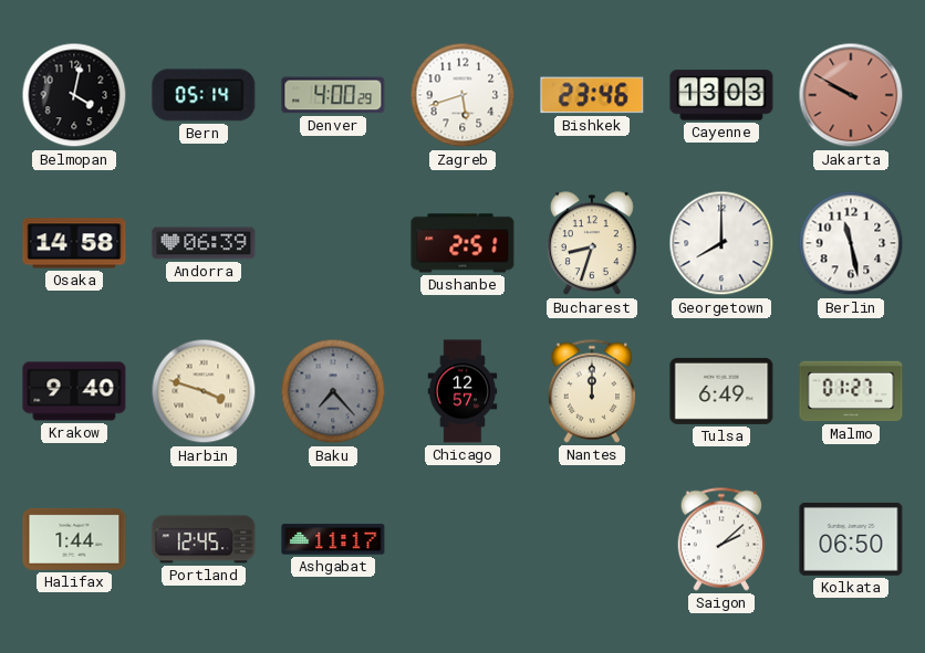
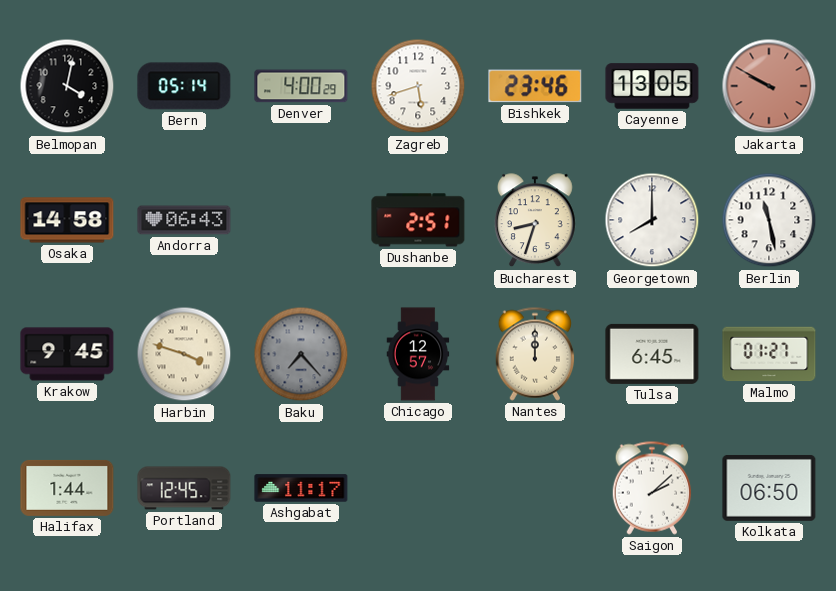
Cayenne: 13:03 -> 13:05
Andorra: 06:39 -> 06:43
Krakow: 9:40 -> 9:45
Tulsa: 6:49 -> 6:45
